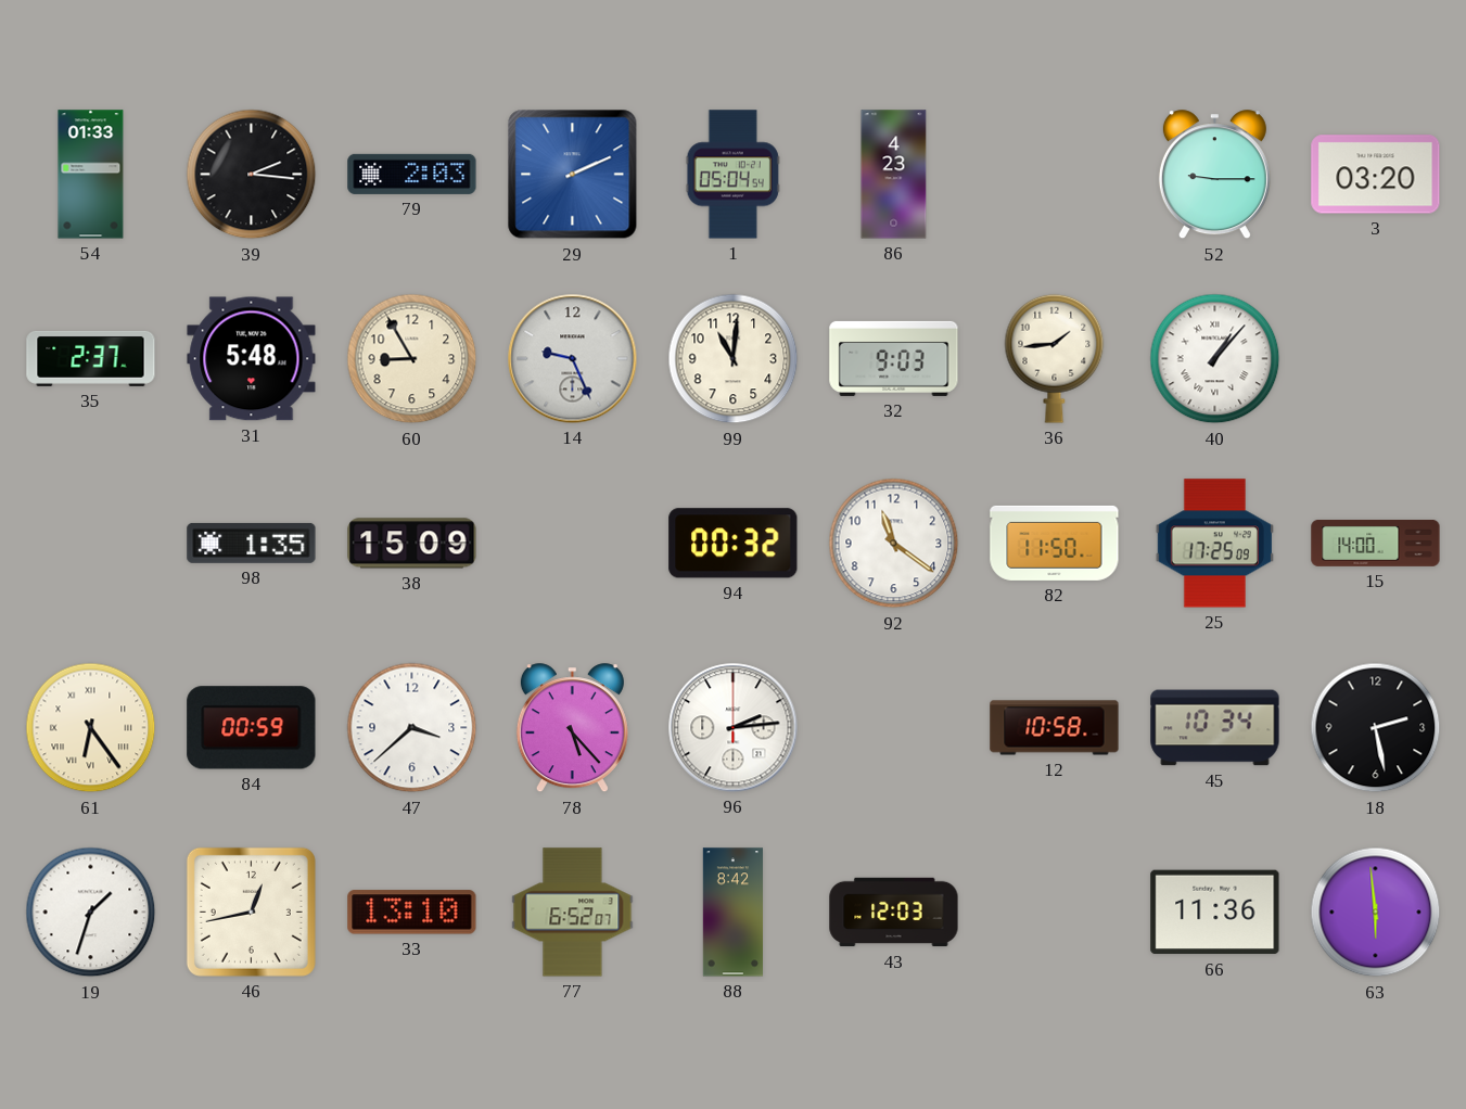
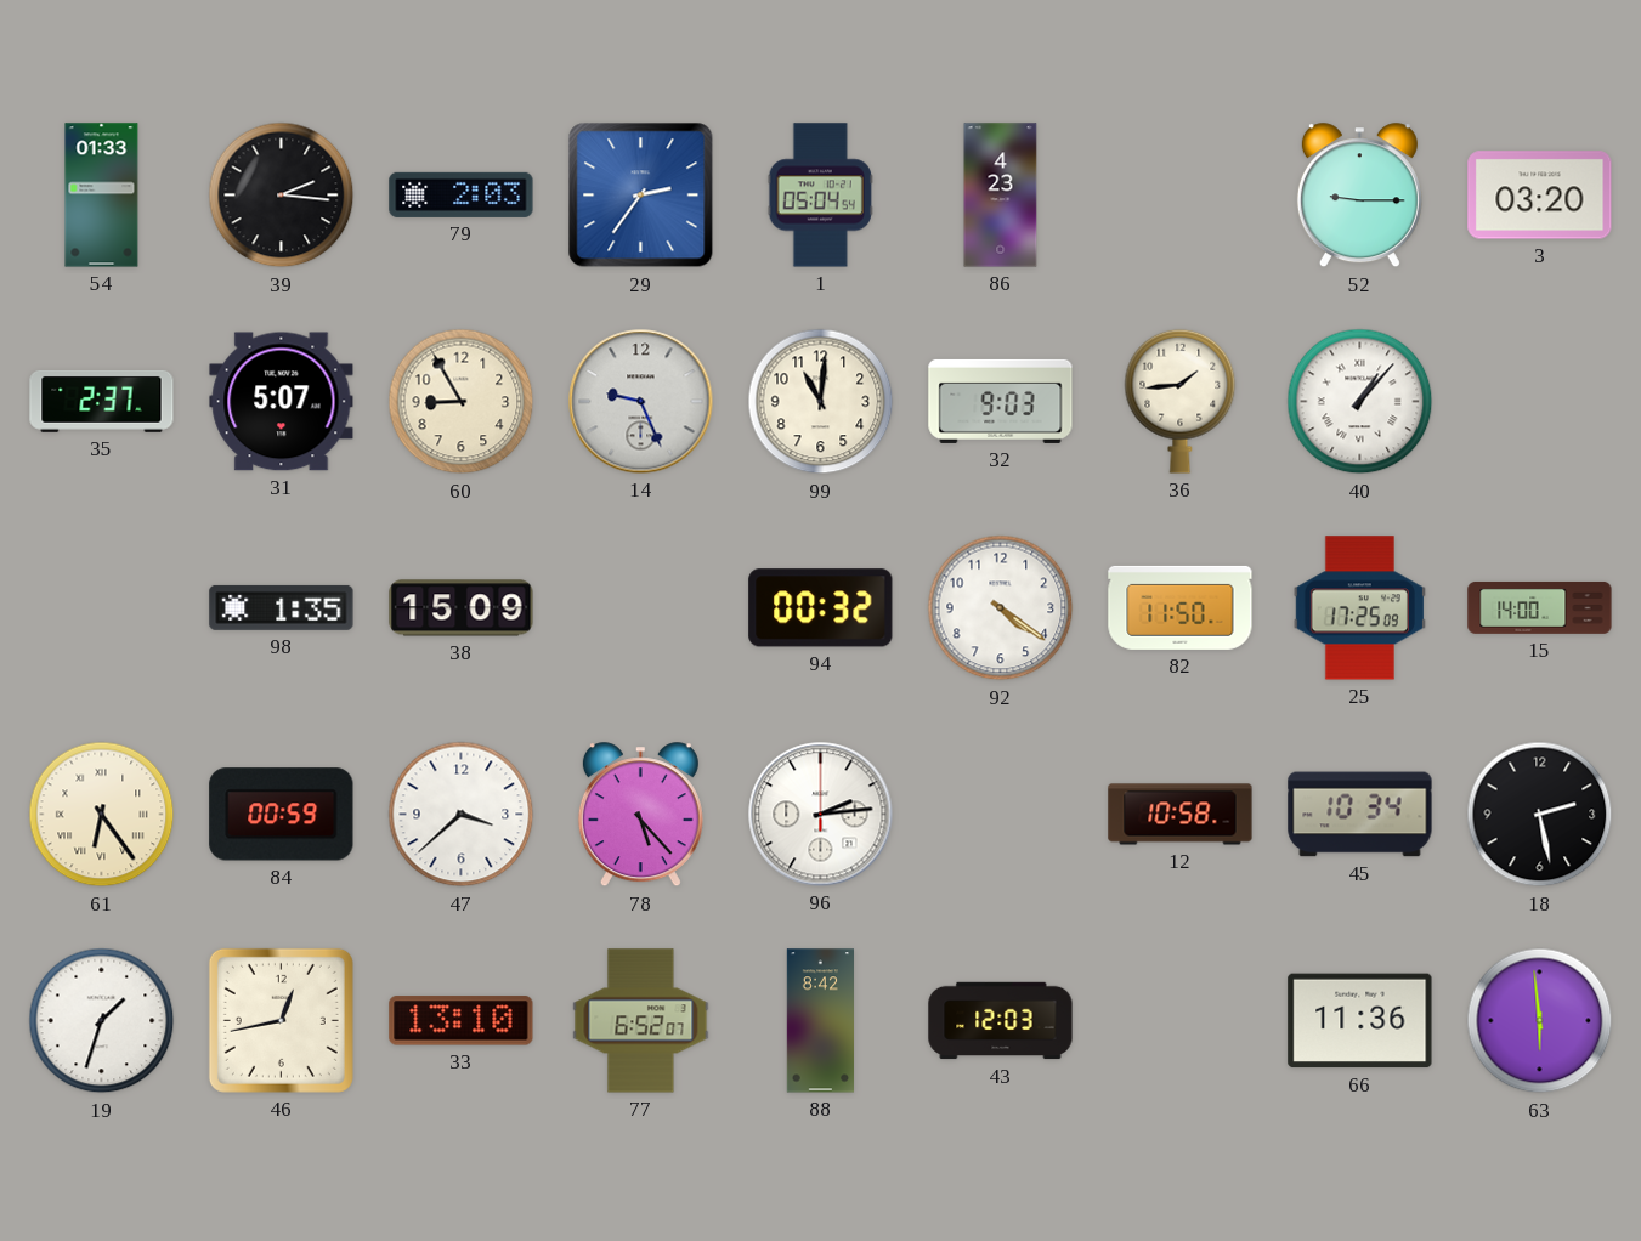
29: 2:11 -> 2:36
31: 5:48 -> 5:07
92: 11:21 -> 4:21
